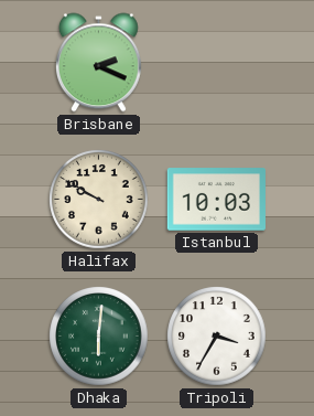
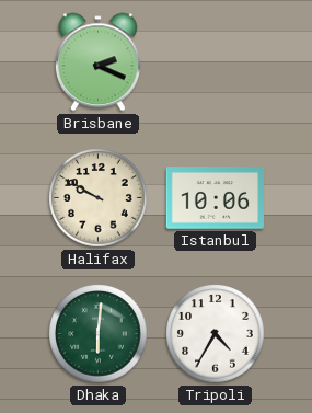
Istanbul: 10:03 -> 10:06
Tripoli: 3:35 -> 4:35
